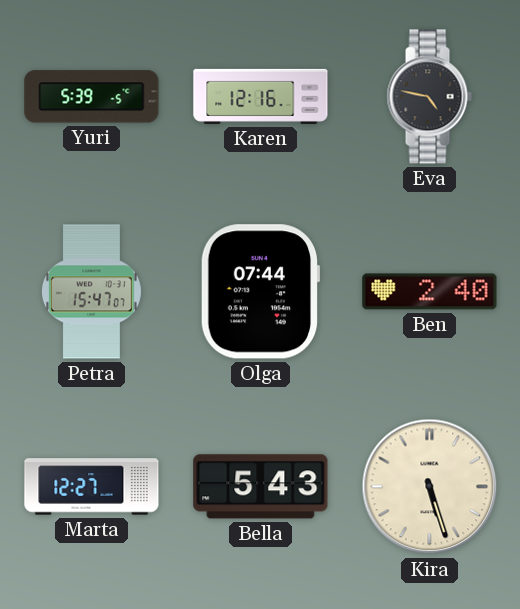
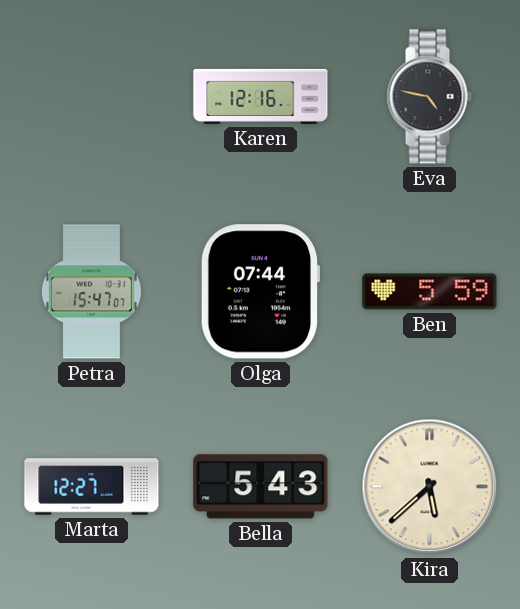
Yuri: 5:39 -> none
Ben: 2:40 -> 5:59
Kira: 5:27 -> 5:38
